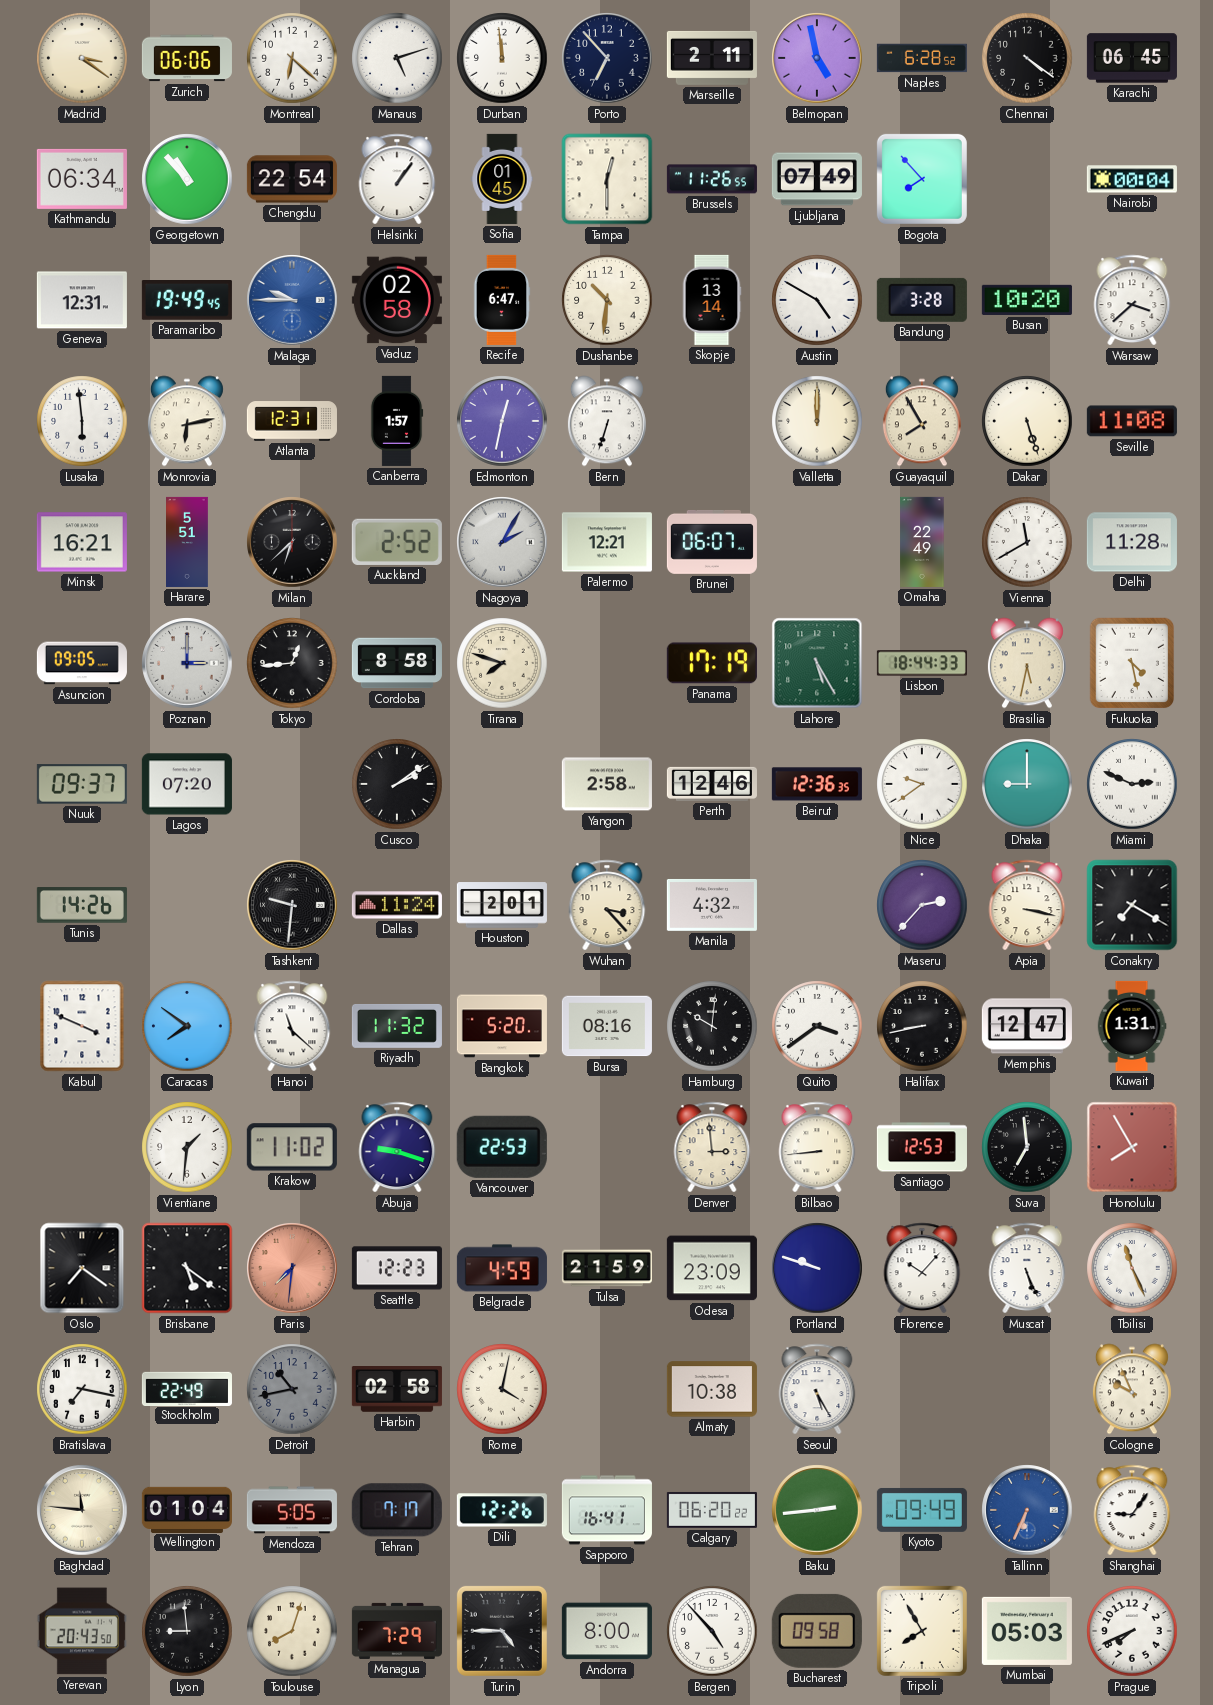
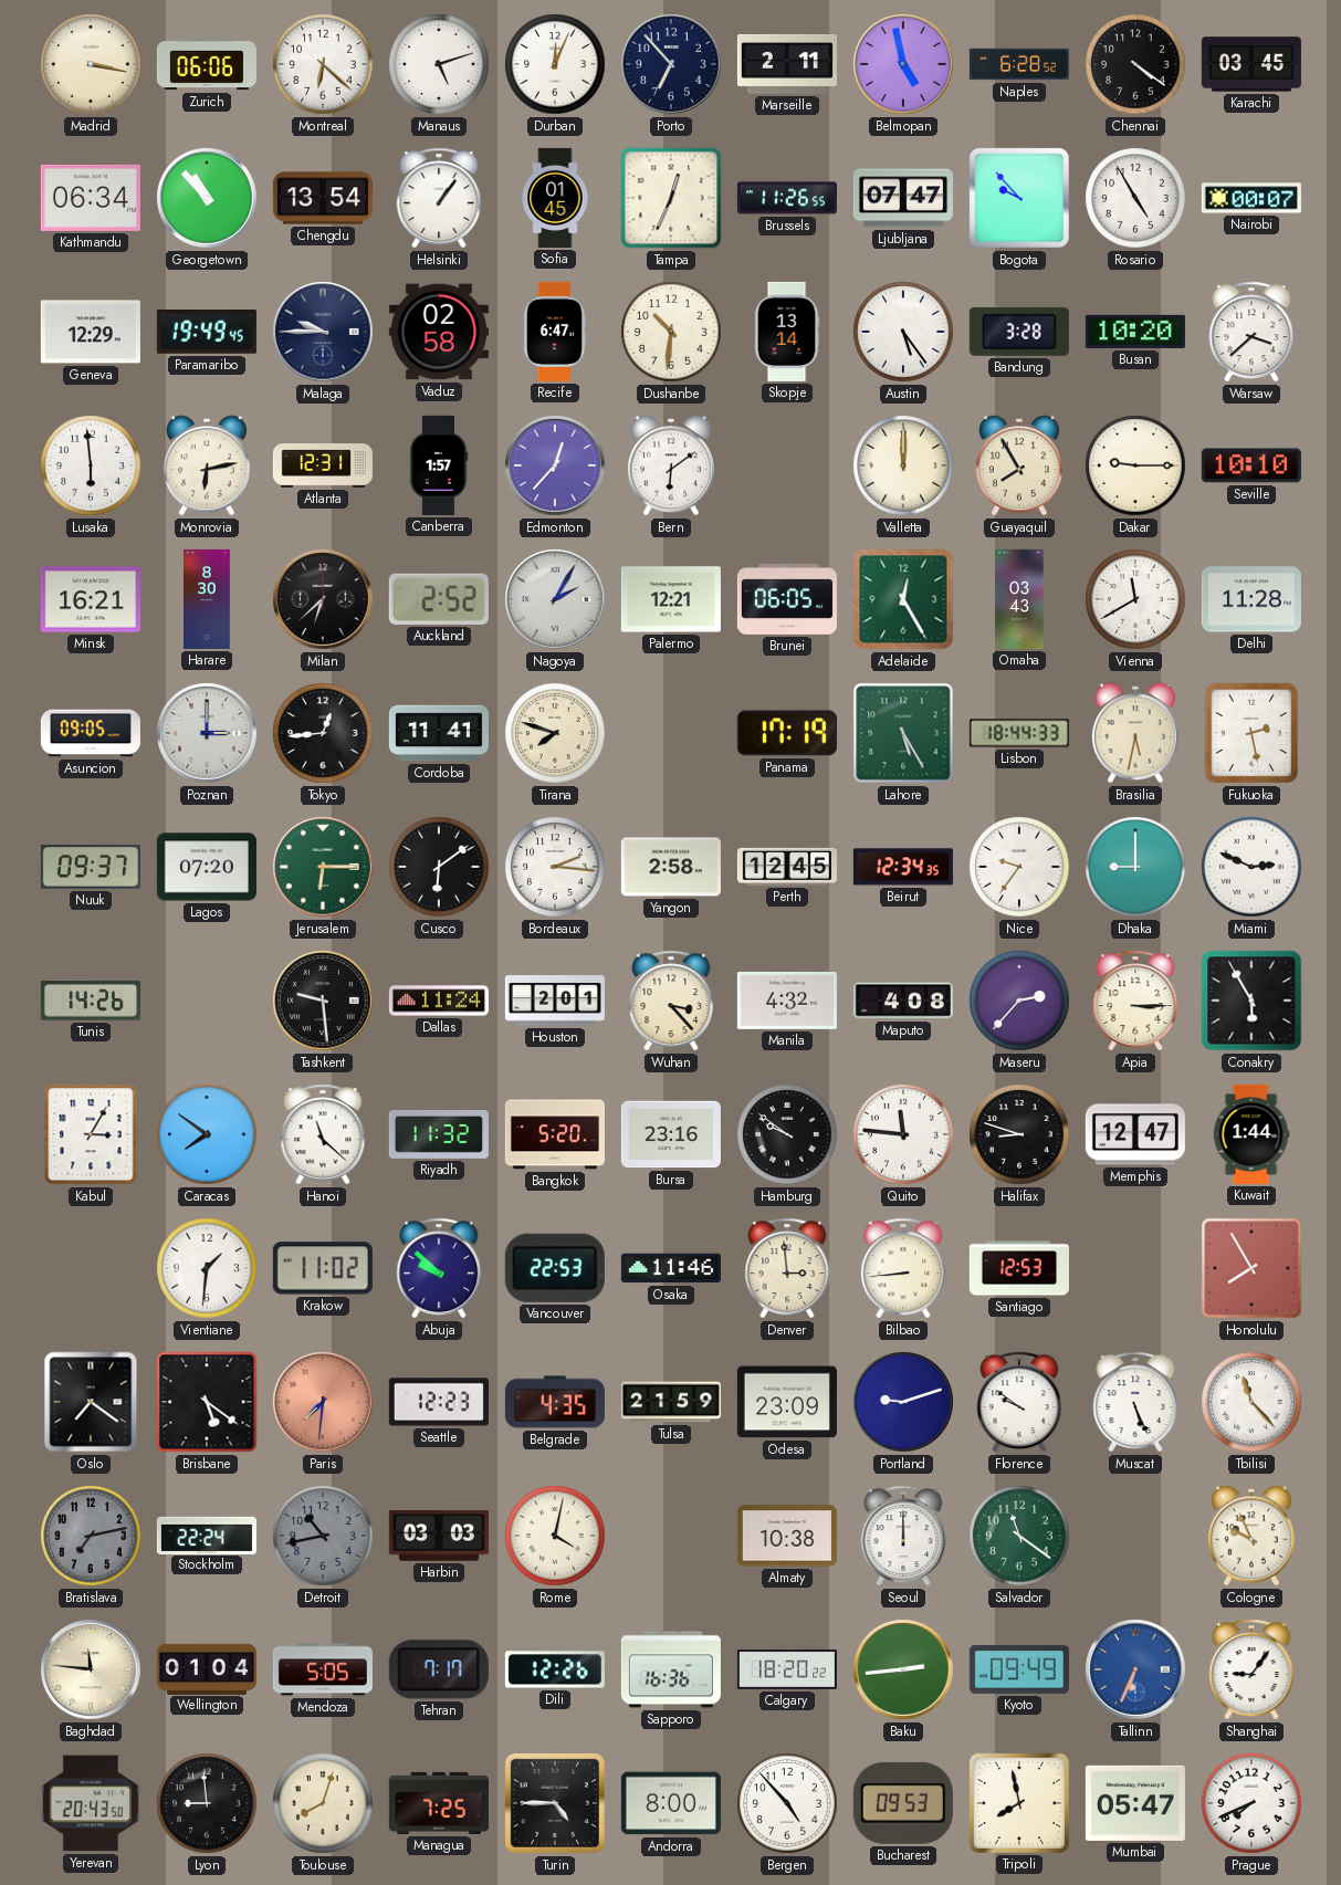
Madrid: 3:21 -> 3:17
Durban: 11:59 -> 12:04
Karachi: 06:45 -> 03:45
Chengdu: 22:54 -> 13:54
Tampa: 12:30 -> 12:34
Ljubljana: 07:49 -> 07:47
Bogota: 7:53 -> 9:53
Rosario: none -> 4:55
Nairobi: 00:04 -> 00:07
Geneva: 12:31 -> 12:29
Malaga dial: blue -> navy
Austin: 4:50 -> 5:24
Edmonton: 12:32 -> 12:37
Bern: 6:33 -> 6:09
Dakar: 5:27 -> 9:15
Seville: 11:08 -> 10:10
Harare: 5:51 -> 8:30
Brunei: 06:07 -> 06:05
Adelaide: none -> 12:25
Omaha: 22:49 -> 03:43
Cordoba: 8:58 -> 11:41
Fukuoka: 4:28 -> 2:28
Jerusalem: none -> 6:15
Cusco: 2:09 -> 6:09
Bordeaux: none -> 2:16
Perth: 12:46 -> 12:45
Beirut: 12:36 -> 12:34
Nice: 9:39 -> 9:36
Tashkent: 9:31 -> 9:29
Maputo: none -> 4:08
Apia: 3:17 -> 3:15
Conakry: 7:20 -> 5:55
Kabul: 3:49 -> 3:05
Bursa: 08:16 -> 23:16
Hamburg: 10:01 -> 9:51
Quito: 3:39 -> 11:46
Halifax: 8:43 -> 8:48
Kuwait: 1:31 -> 1:44
Abuja: 9:18 -> 9:52
Osaka: none -> 11:46
Suva: 6:59 -> none
Belgrade: 4:59 -> 4:35
Portland: 9:48 -> 9:12
Florence: 10:07 -> 9:51
Tbilisi: 11:26 -> 11:23
Bratislava: 7:17 -> 7:13
Bratislava dial: white -> grey
Stockholm: 22:49 -> 22:24
Harbin: 02:58 -> 03:03
Seoul: 5:25 -> 12:00
Salvador: none -> 11:21
Sapporo: 16:41 -> 16:36
Calgary: 06:20 -> 18:20
Managua: 7:29 -> 7:25
Bucharest: 09:58 -> 09:53
Tripoli: 7:55 -> 7:58
Mumbai: 05:03 -> 05:47
